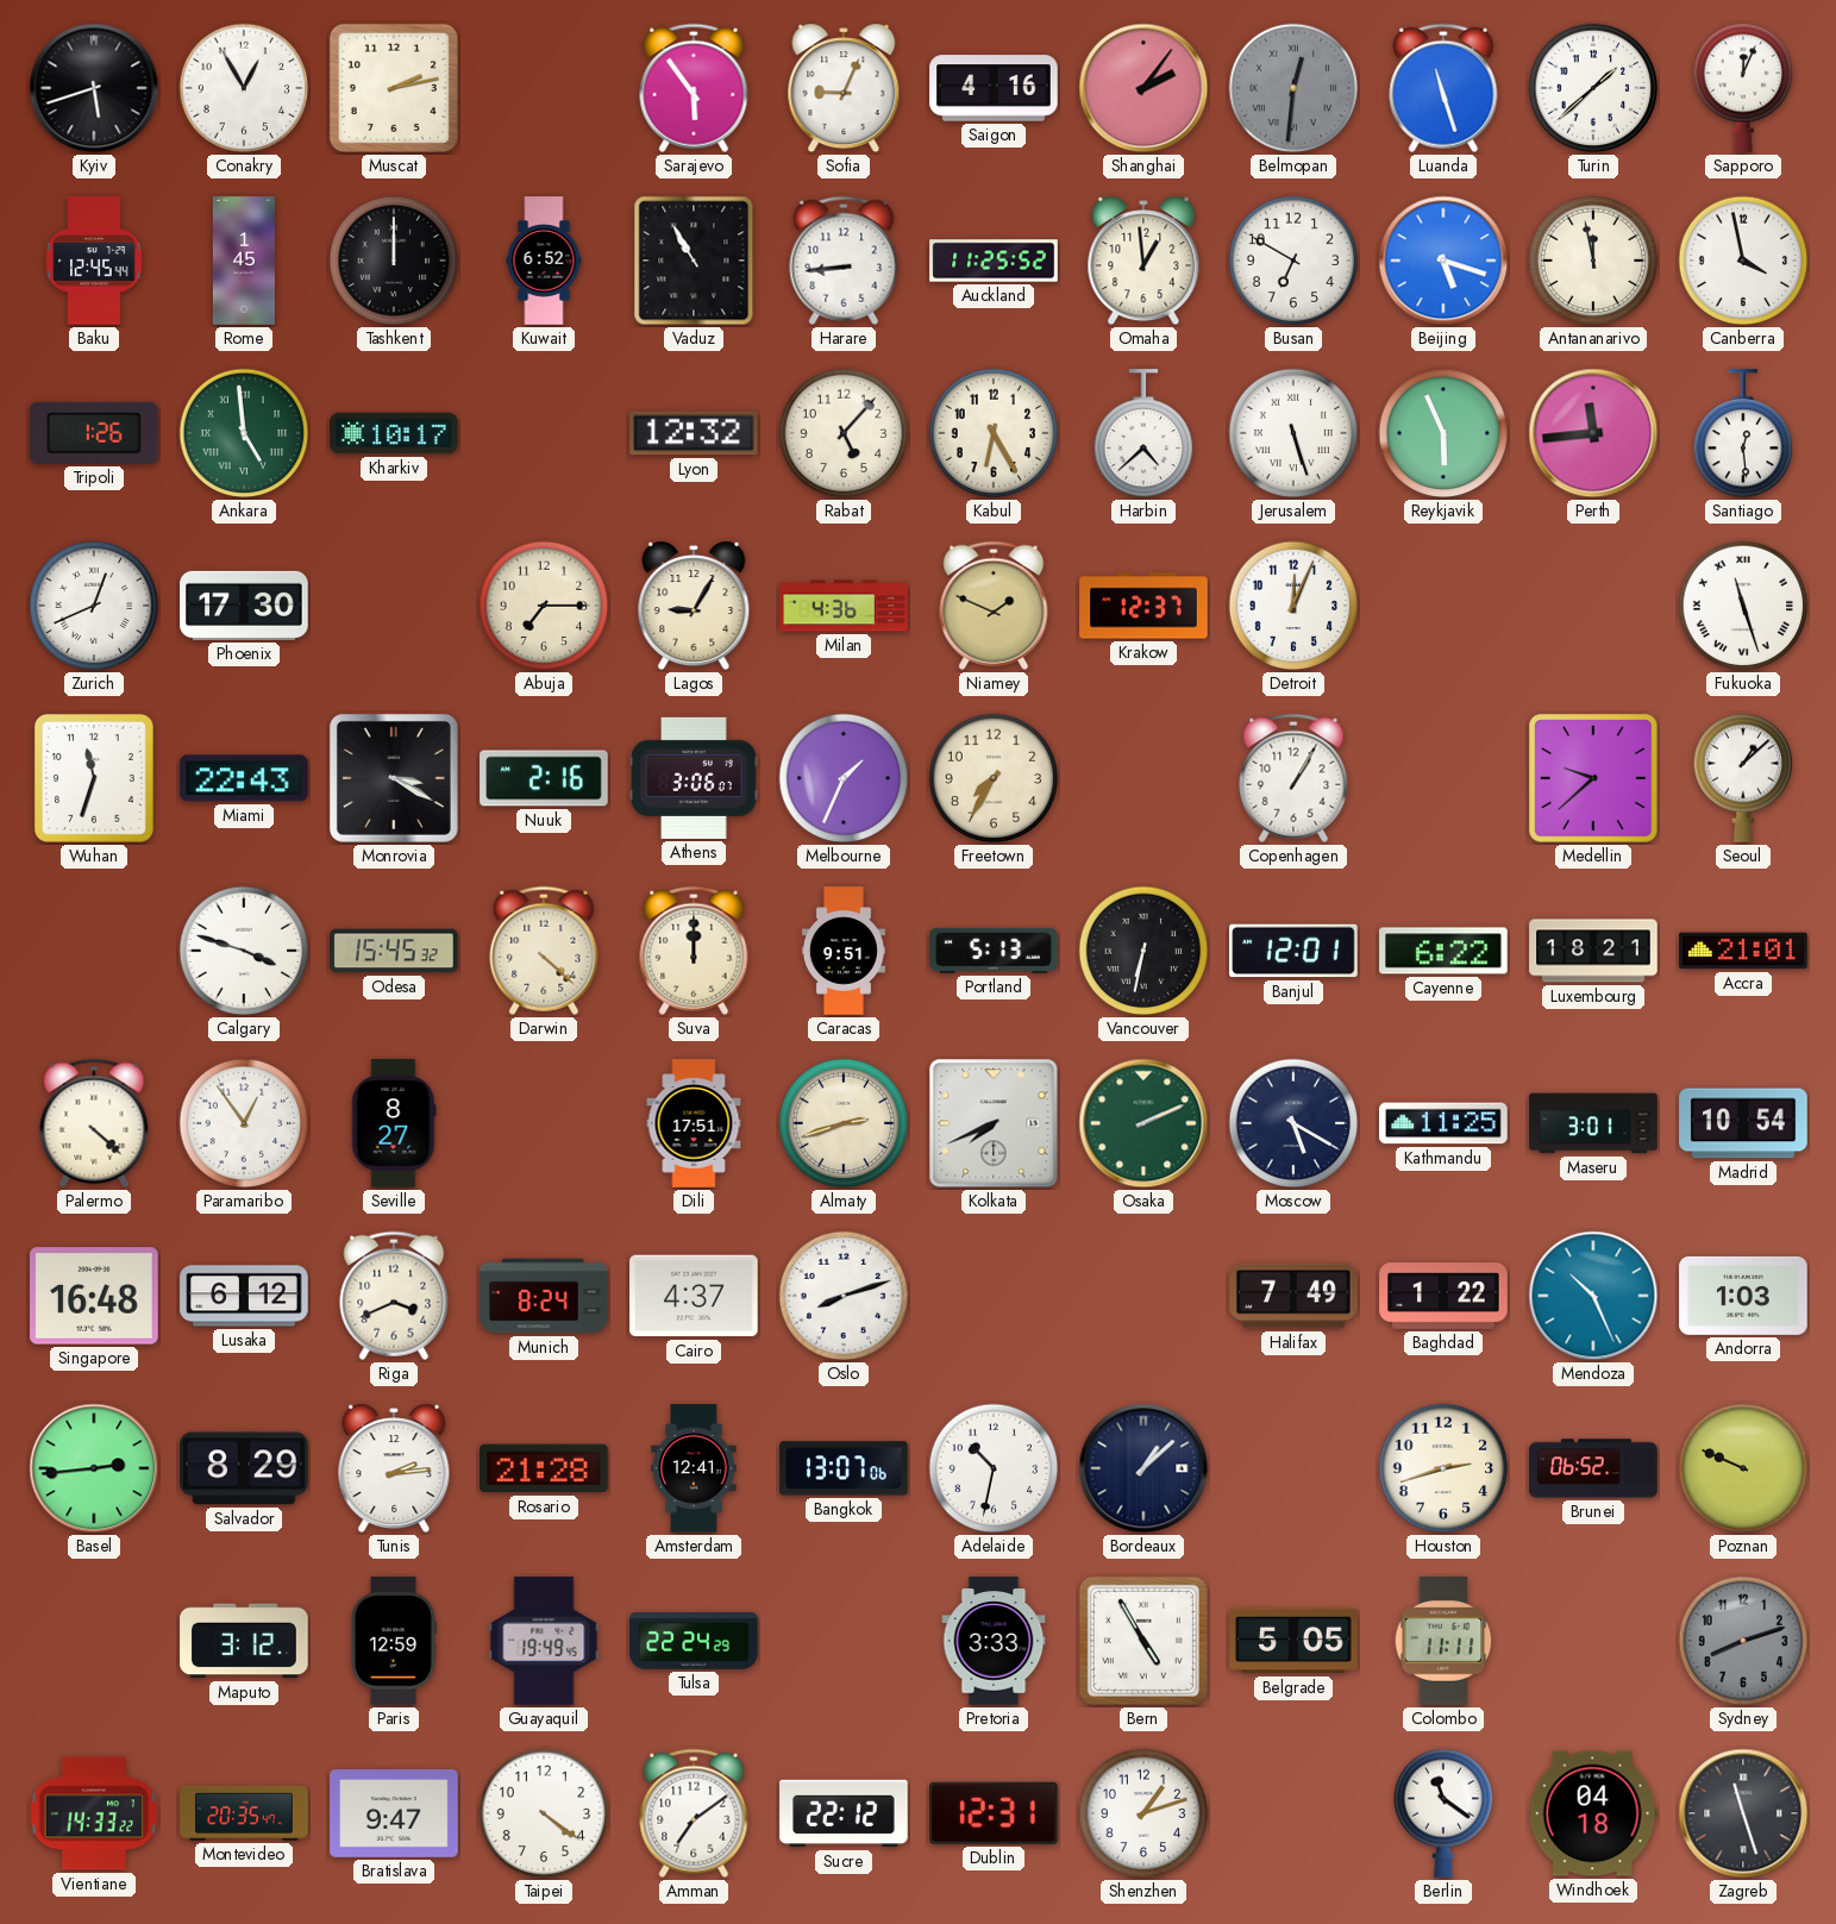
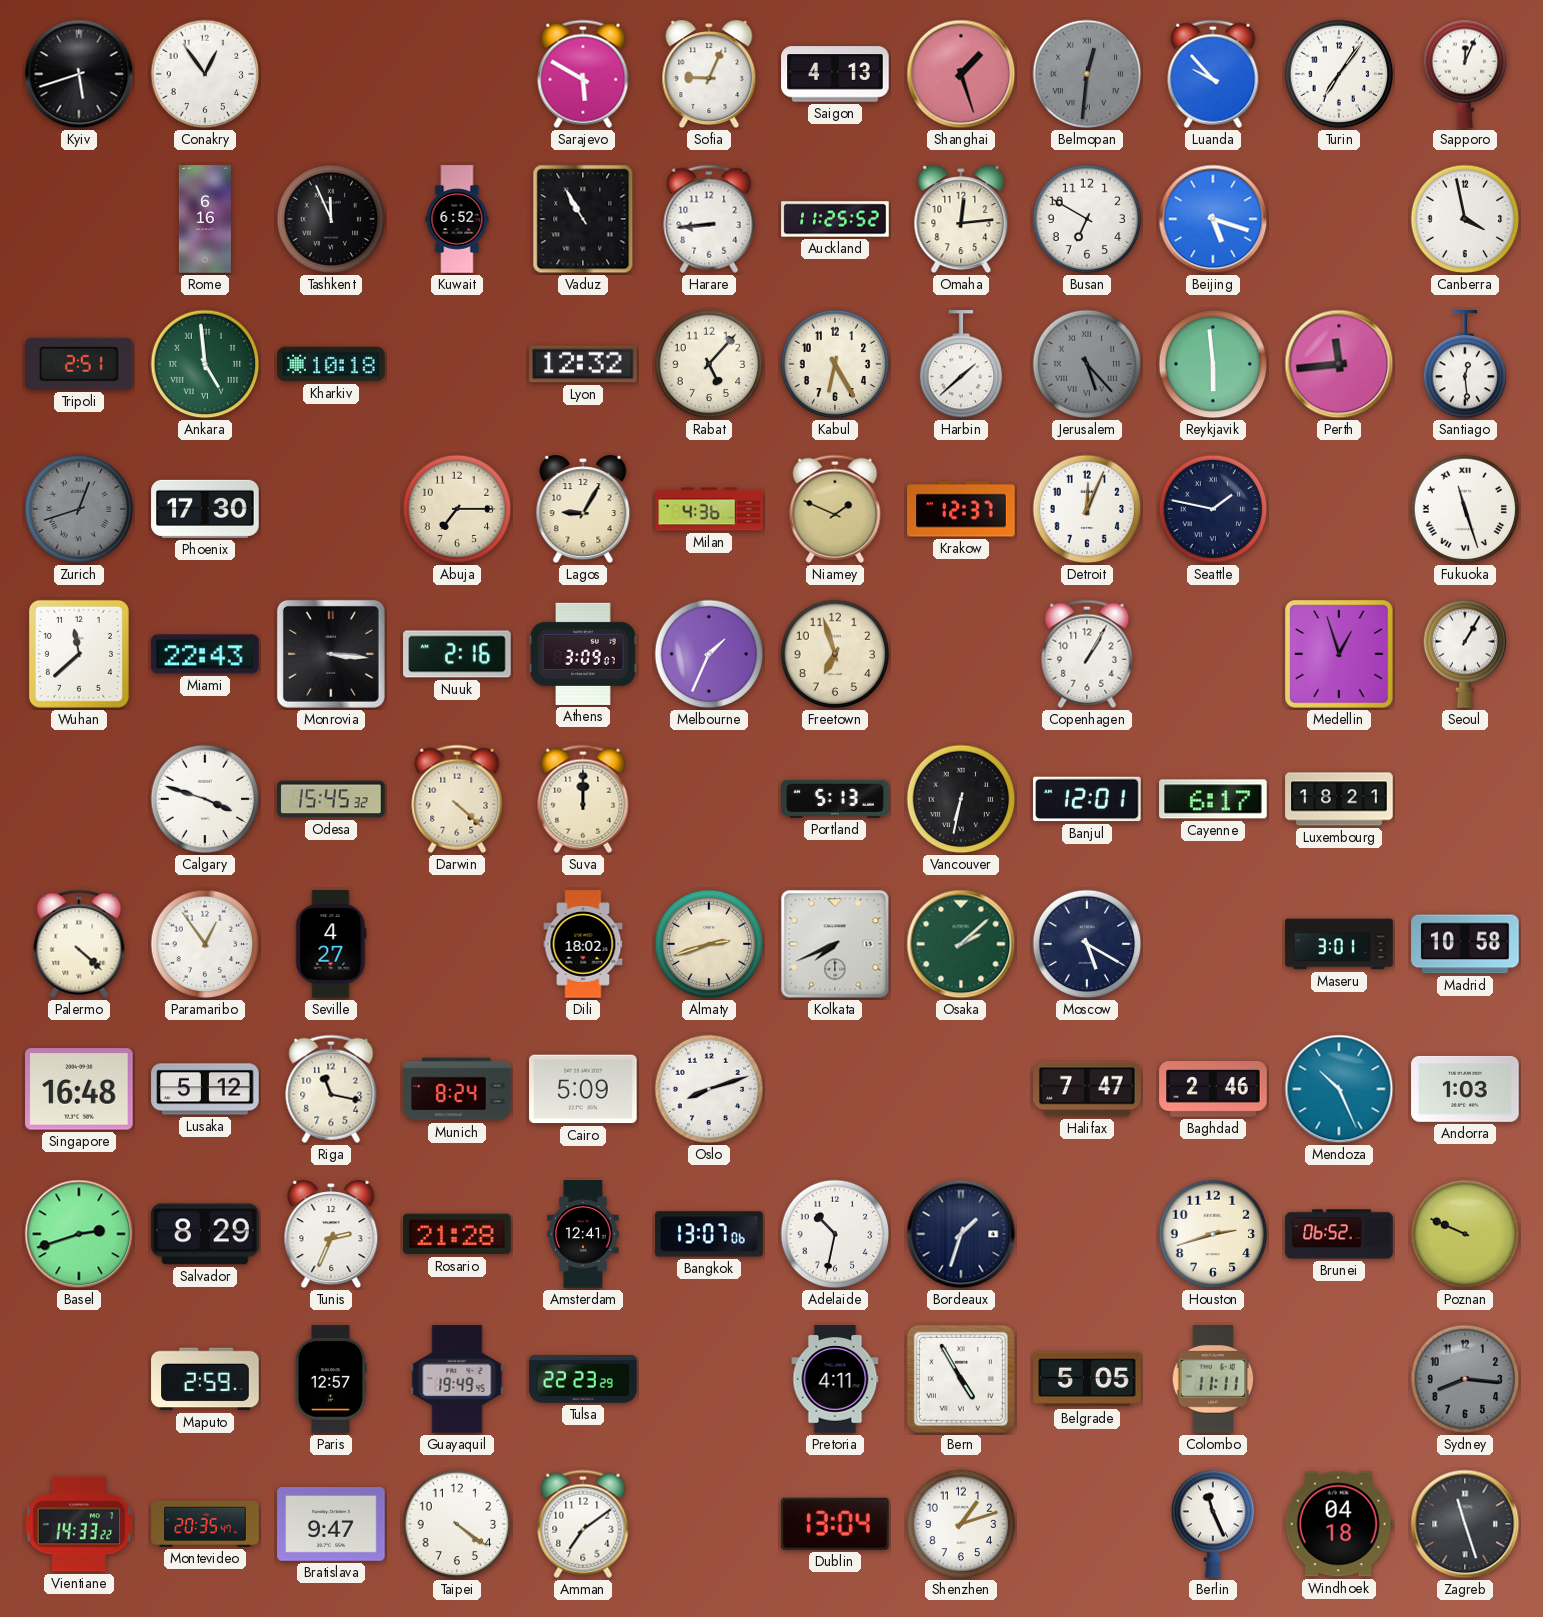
Conakry: 12:55 -> 12:54
Muscat: 2:13 -> none
Sarajevo: 5:54 -> 5:50
Saigon: 4:16 -> 4:13
Shanghai: 2:06 -> 1:27
Luanda: 11:27 -> 9:53
Turin: 1:38 -> 7:06
Baku: 12:45 -> none
Rome: 1:45 -> 6:16
Tashkent: 12:00 -> 11:56
Omaha: 12:59 -> 12:14
Antananarivo: 11:58 -> none
Tripoli: 1:26 -> 2:51
Kharkiv: 10:17 -> 10:18
Harbin: 4:38 -> 1:38
Jerusalem: 5:27 -> 5:23
Jerusalem dial: white -> grey
Reykjavik: 5:56 -> 5:59
Zurich: 12:41 -> 12:42
Zurich dial: white -> grey
Seattle: none -> 1:47
Wuhan: 11:33 -> 11:38
Monrovia: 3:20 -> 3:16
Athens: 3:06 -> 3:09
Freetown: 7:35 -> 6:57
Medellin: 9:38 -> 12:57
Seoul: 1:08 -> 1:05
Caracas: 9:51 -> none
Cayenne: 6:22 -> 6:17
Accra: 21:01 -> none
Seville: 8:27 -> 4:27
Dili: 17:51 -> 18:02
Osaka: 2:11 -> 2:08
Kathmandu: 11:25 -> none
Madrid: 10:54 -> 10:58
Lusaka: 6:12 -> 5:12
Riga: 3:41 -> 11:17
Cairo: 4:37 -> 5:09
Halifax: 7:49 -> 7:47
Baghdad: 1:22 -> 2:46
Basel: 2:44 -> 2:42
Tunis: 2:14 -> 2:34
Bordeaux: 1:08 -> 1:33
Maputo: 3:12 -> 2:59
Paris: 12:59 -> 12:57
Tulsa: 22:24 -> 22:23
Pretoria: 3:33 -> 4:11
Sydney: 8:12 -> 8:16
Sucre: 22:12 -> none
Dublin: 12:31 -> 13:04
Berlin: 11:21 -> 11:26
